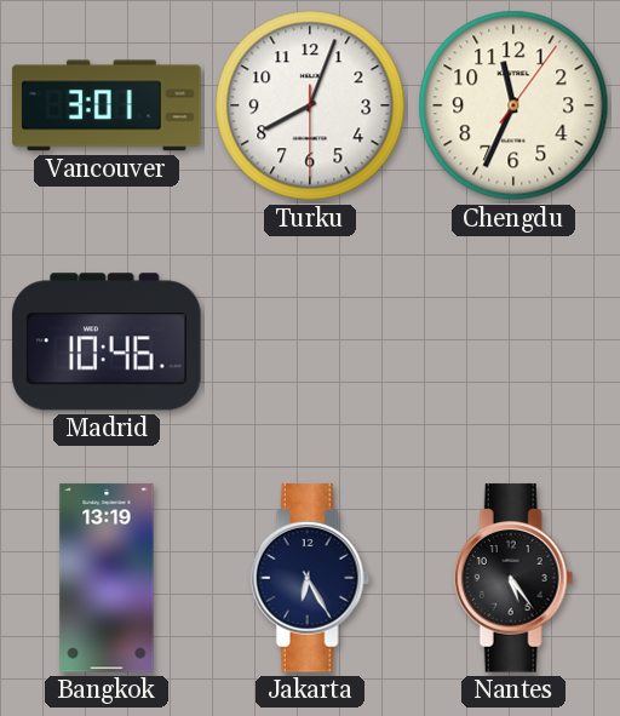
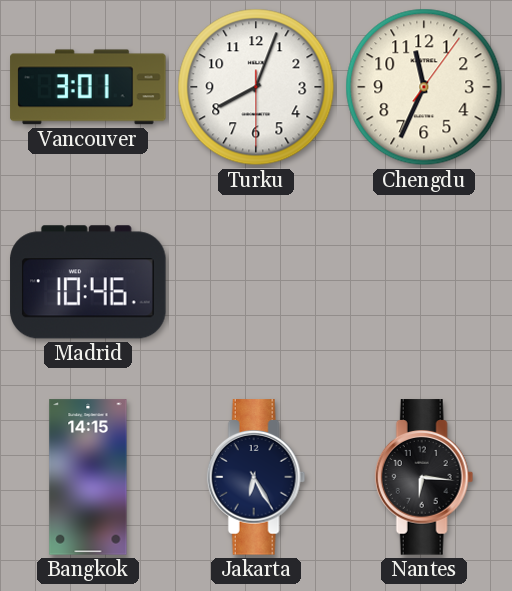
Bangkok: 13:19 -> 14:15
Nantes: 5:24 -> 6:16
